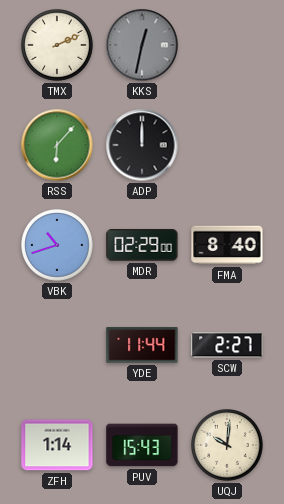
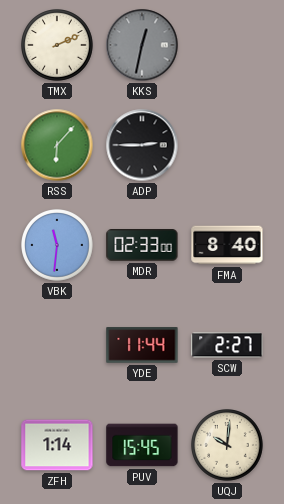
ADP: 12:00 -> 2:45
VBK: 10:42 -> 11:31
MDR: 02:29 -> 02:33
PUV: 15:43 -> 15:45
